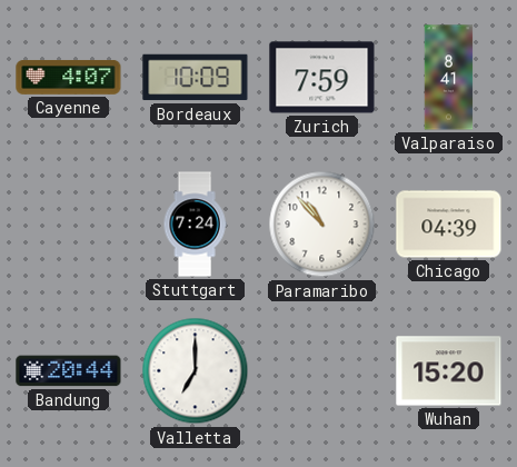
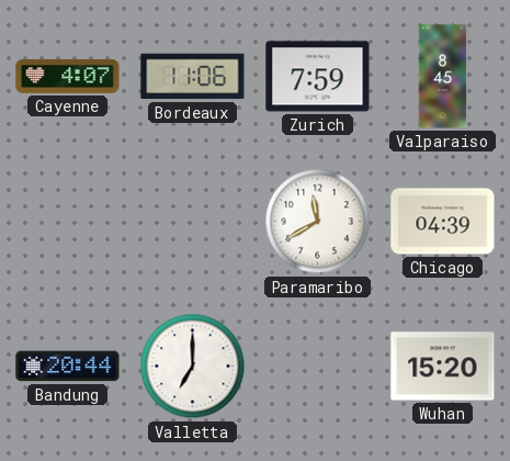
Bordeaux: 10:09 -> 11:06
Valparaiso: 8:41 -> 8:45
Stuttgart: 7:24 -> none
Paramaribo: 10:53 -> 11:40
